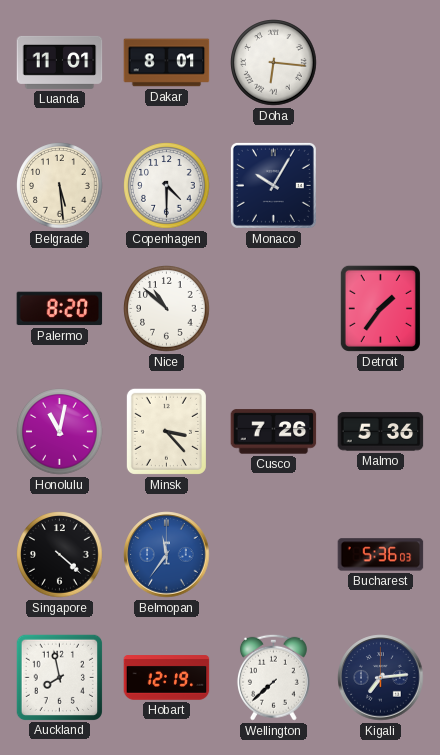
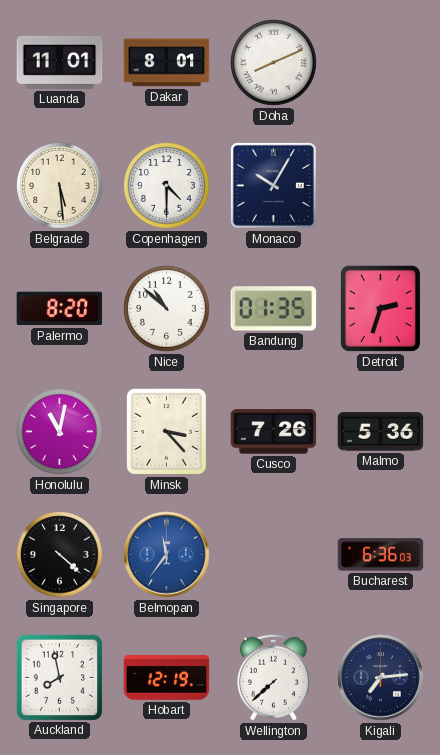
Doha: 6:16 -> 8:11
Bandung: none -> 01:35
Detroit: 1:36 -> 2:33
Bucharest: 5:36 -> 6:36
